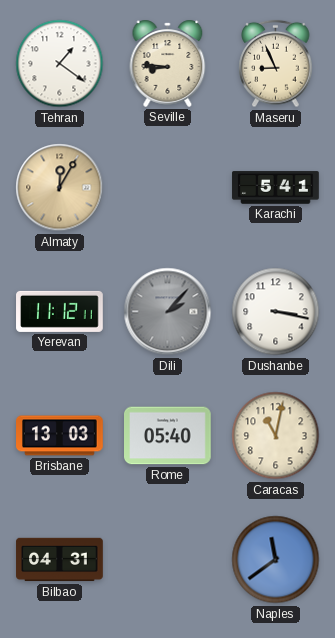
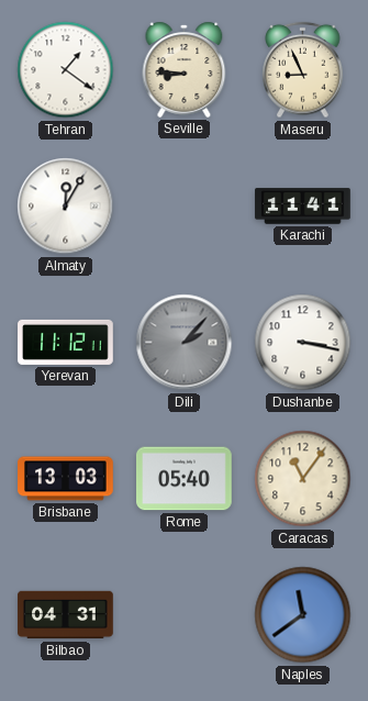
Almaty dial: champagne -> white
Karachi: 5:41 -> 11:41
Caracas: 11:02 -> 11:06
